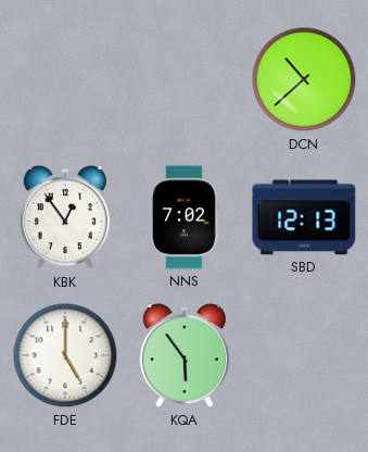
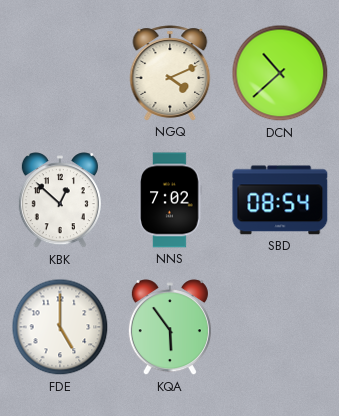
NGQ: none -> 4:11
KBK: 12:54 -> 12:52
SBD: 12:13 -> 08:54
